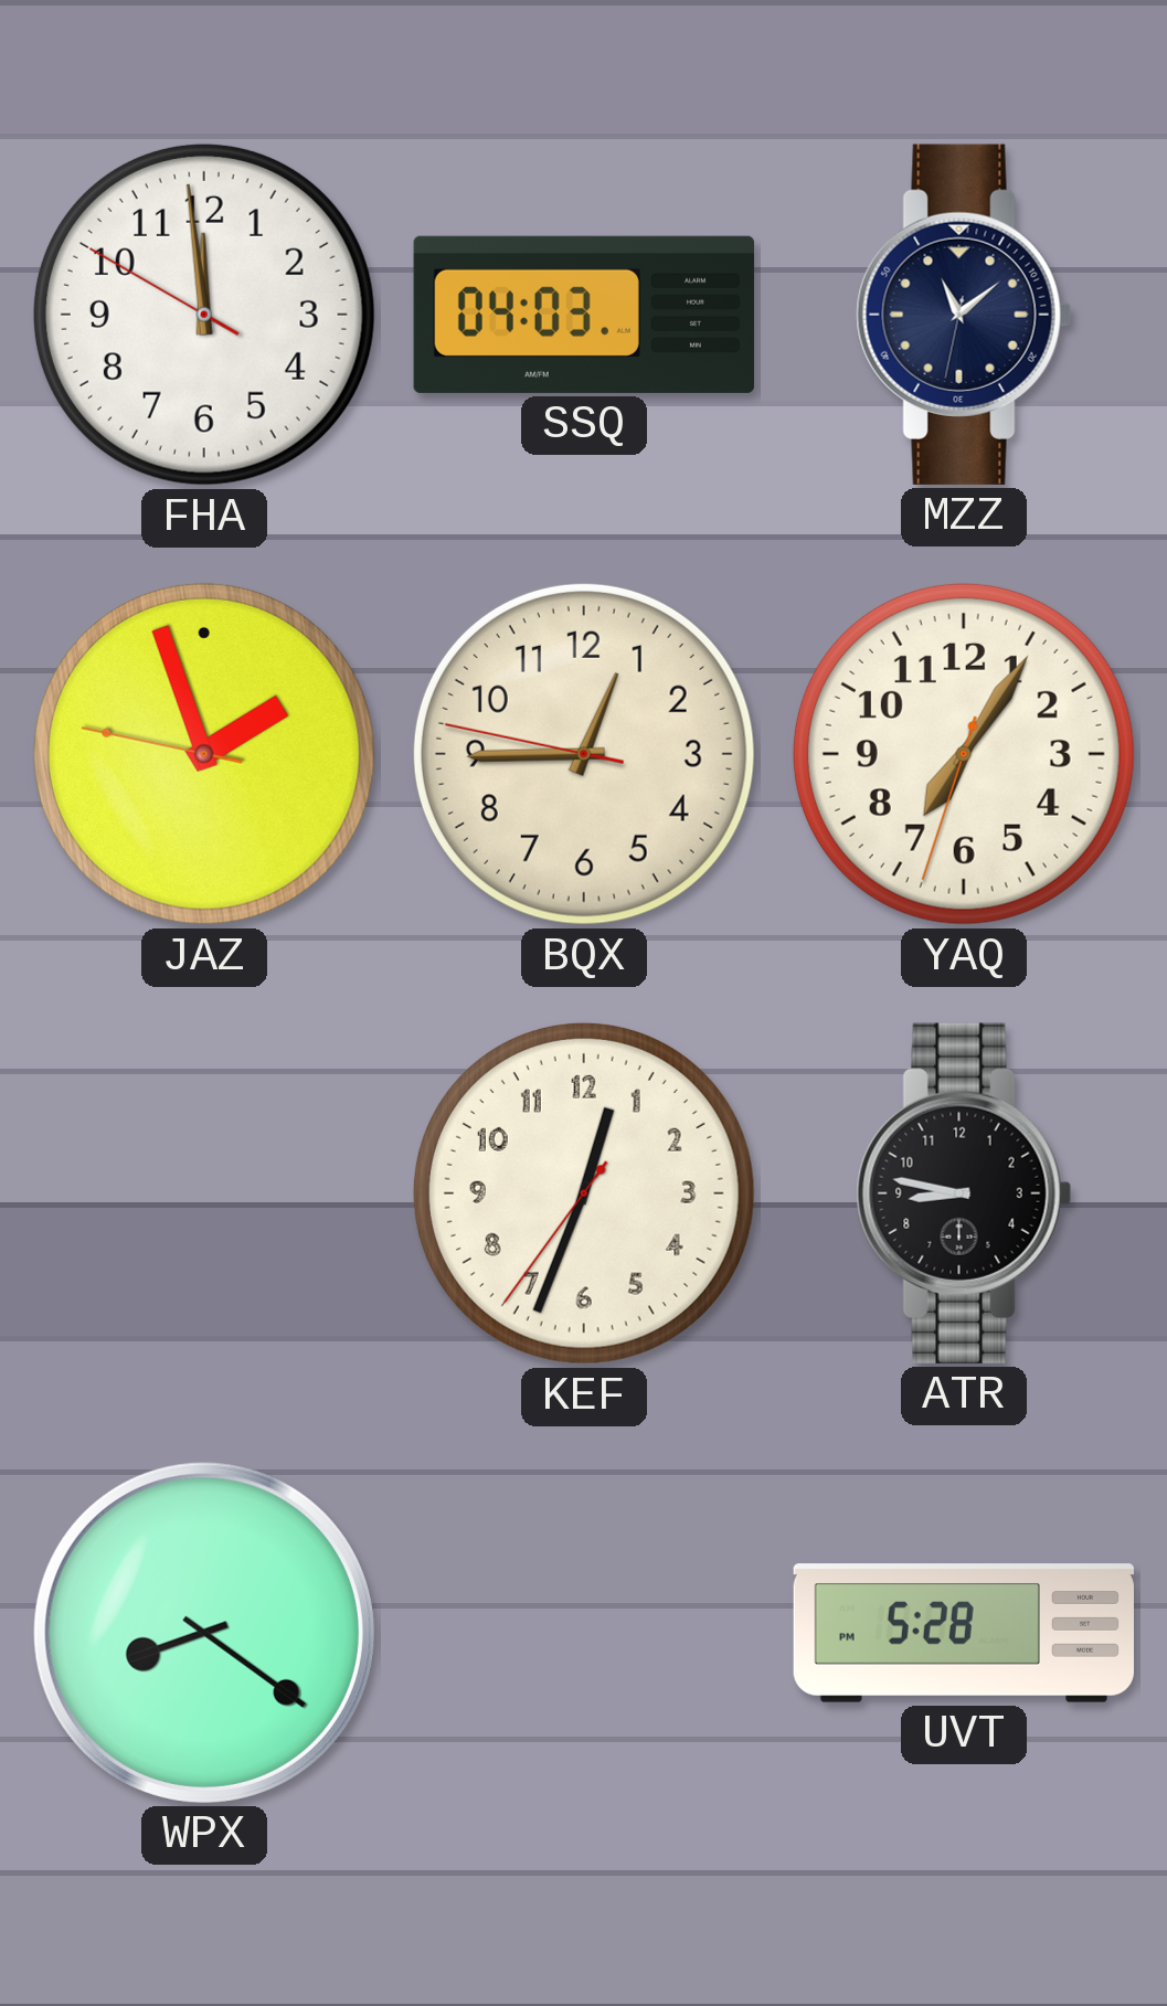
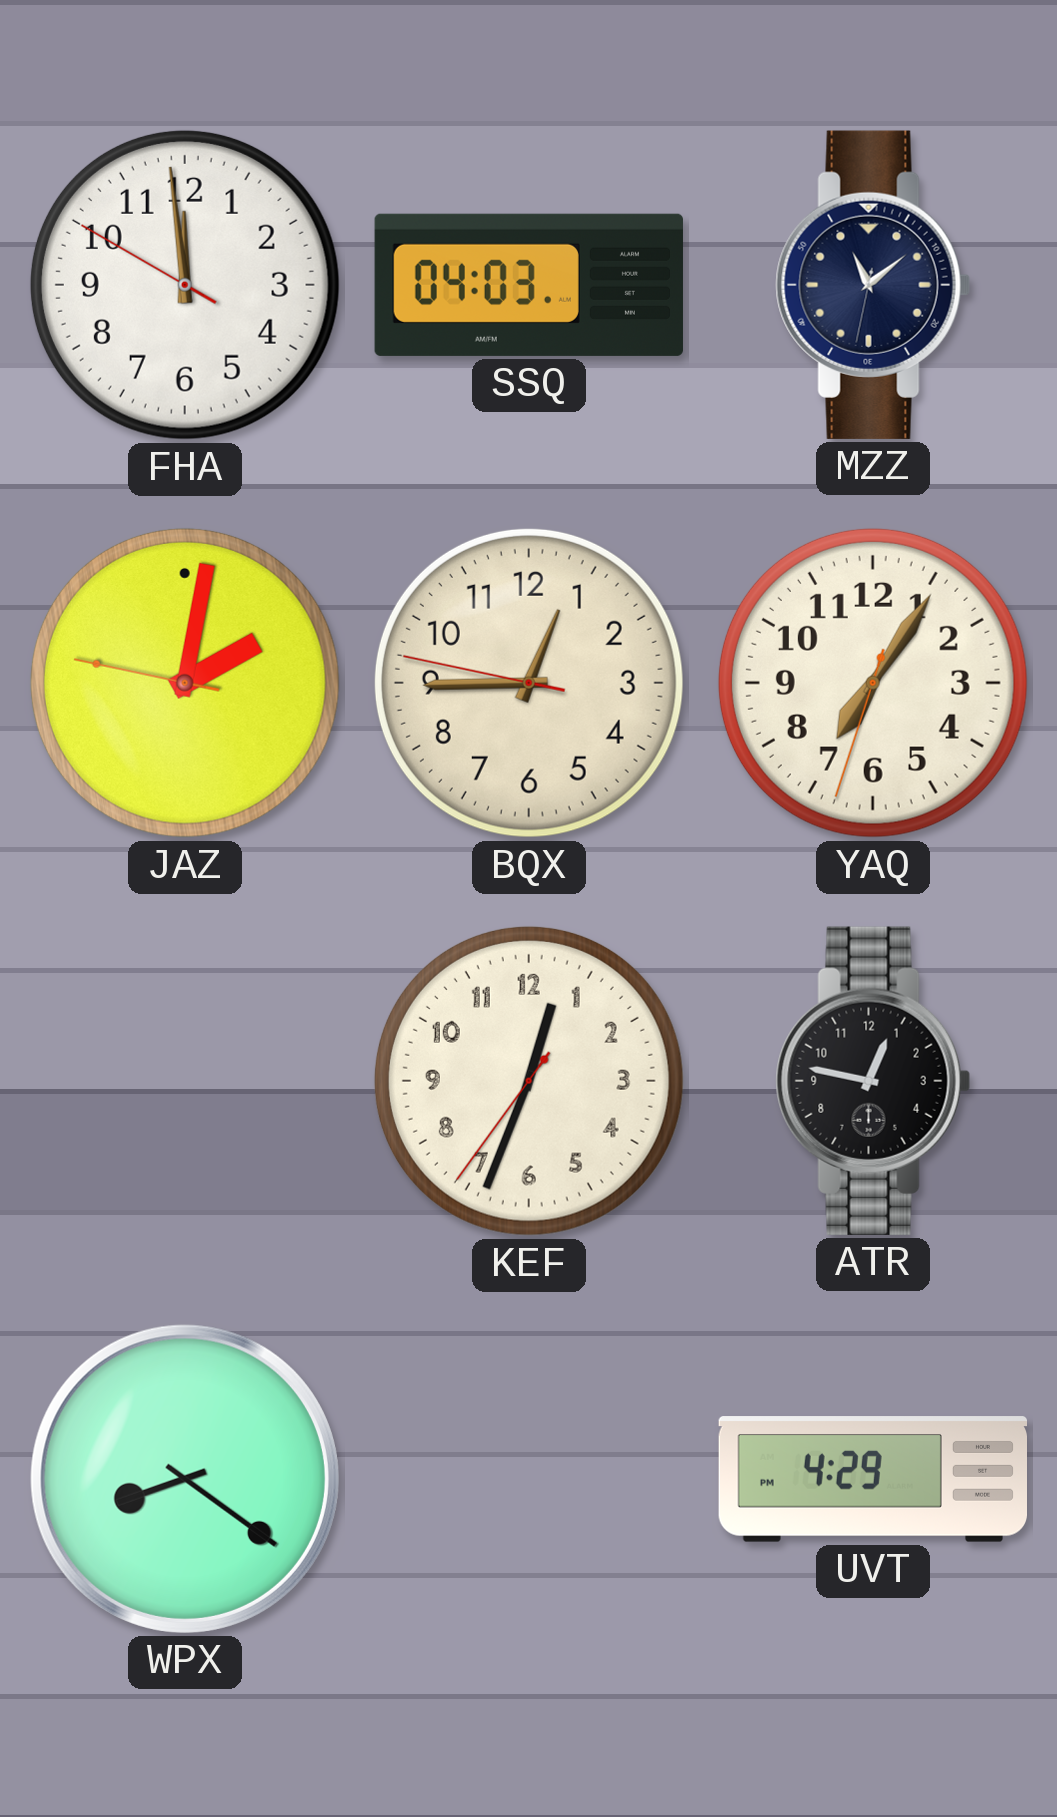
JAZ: 1:56 -> 2:01
ATR: 8:47 -> 12:47
UVT: 5:28 -> 4:29
